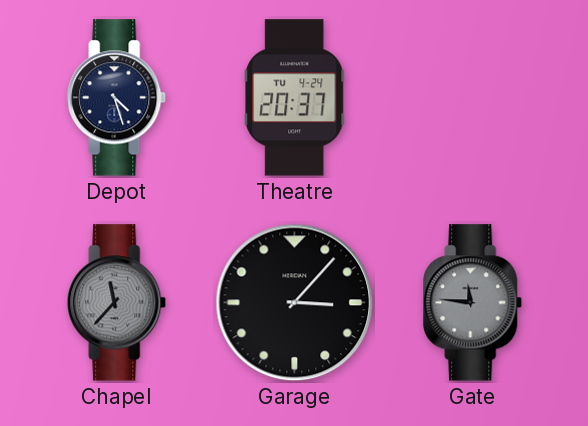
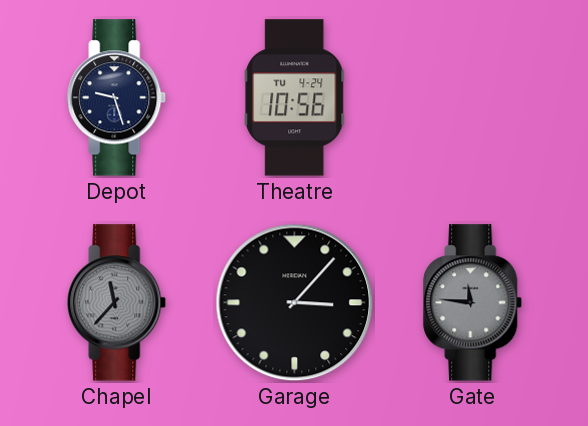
Depot: 4:27 -> 9:27
Theatre: 20:37 -> 10:56
